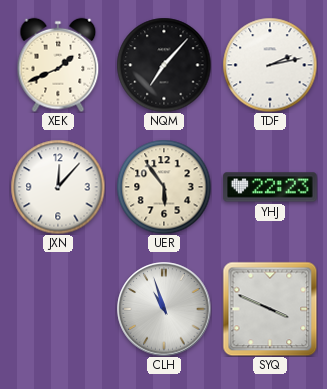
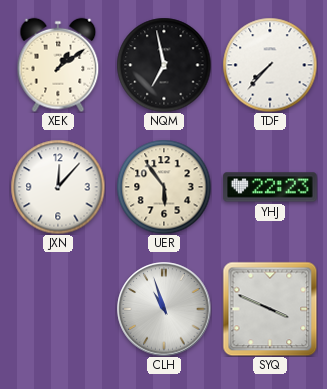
XEK: 1:41 -> 1:09
NQM: 7:07 -> 6:58
TDF: 2:13 -> 7:37
